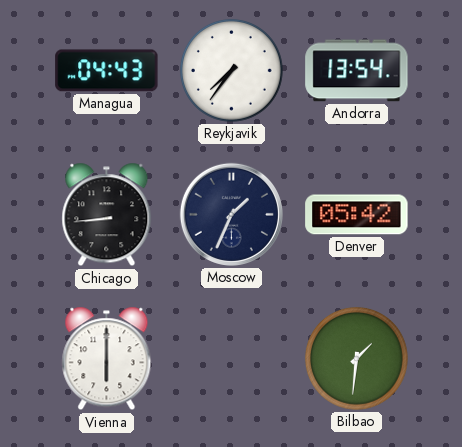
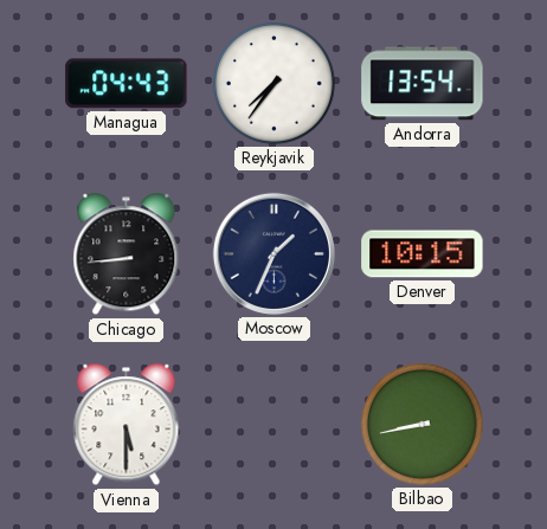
Denver: 05:42 -> 10:15
Vienna: 6:00 -> 5:30
Bilbao: 1:31 -> 8:43
